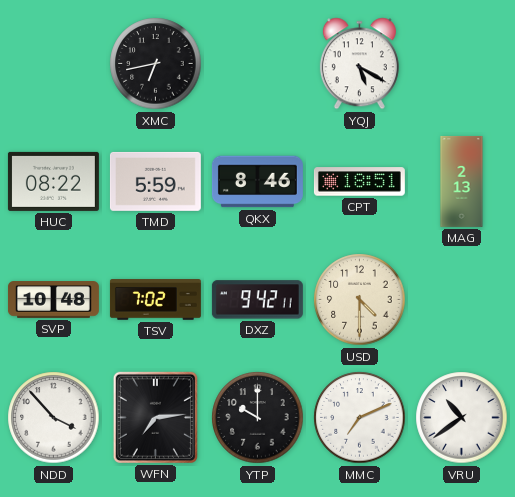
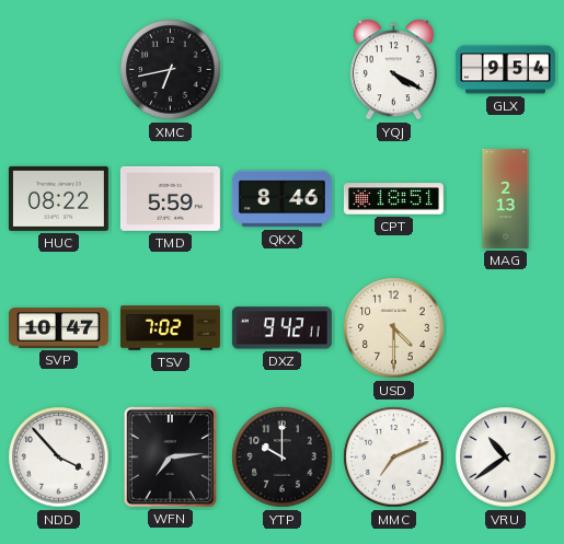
YQJ: 5:20 -> 4:20
GLX: none -> 9:54
SVP: 10:48 -> 10:47
